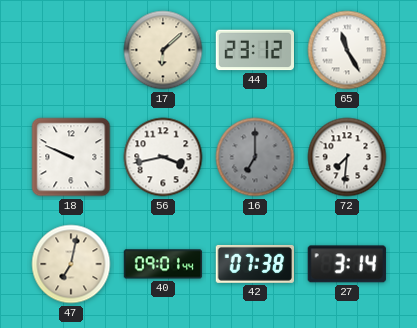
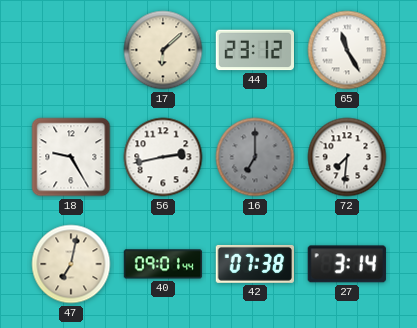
18: 9:49 -> 9:25
56: 3:43 -> 2:43
